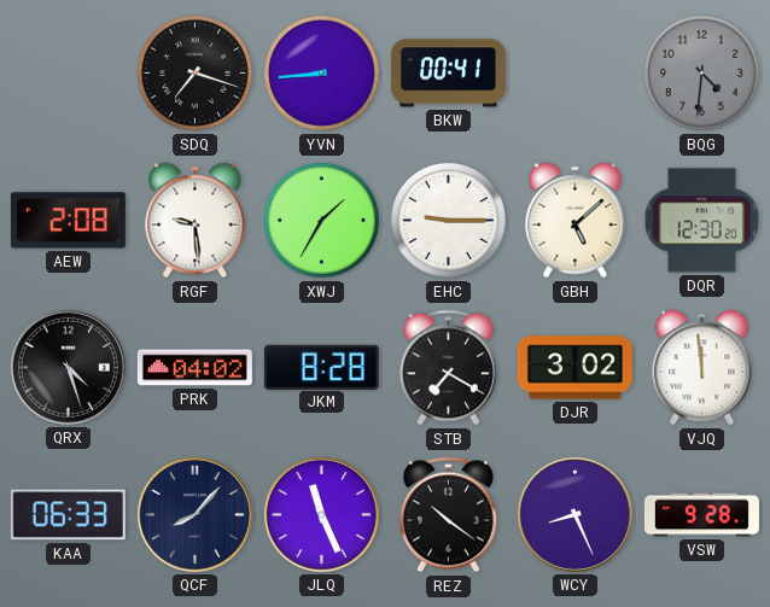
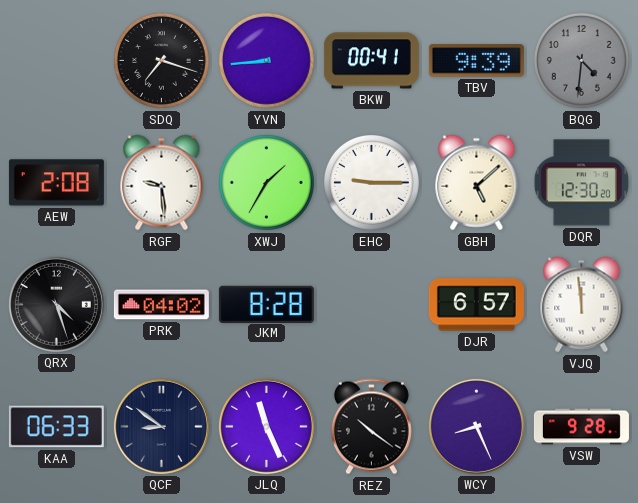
TBV: none -> 9:39
STB: 7:20 -> none
DJR: 3:02 -> 6:57
QCF: 8:07 -> 8:51
